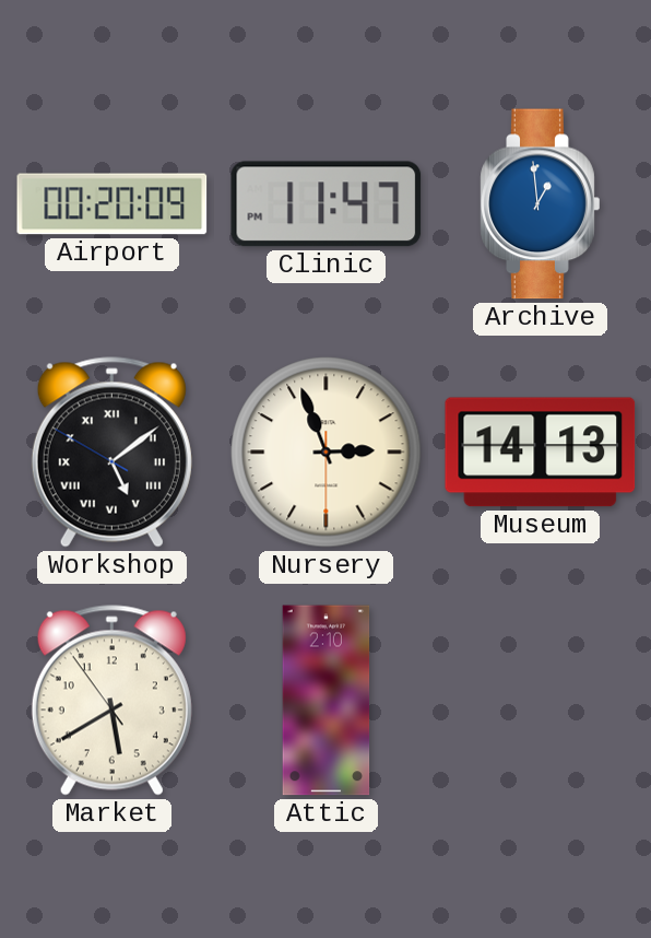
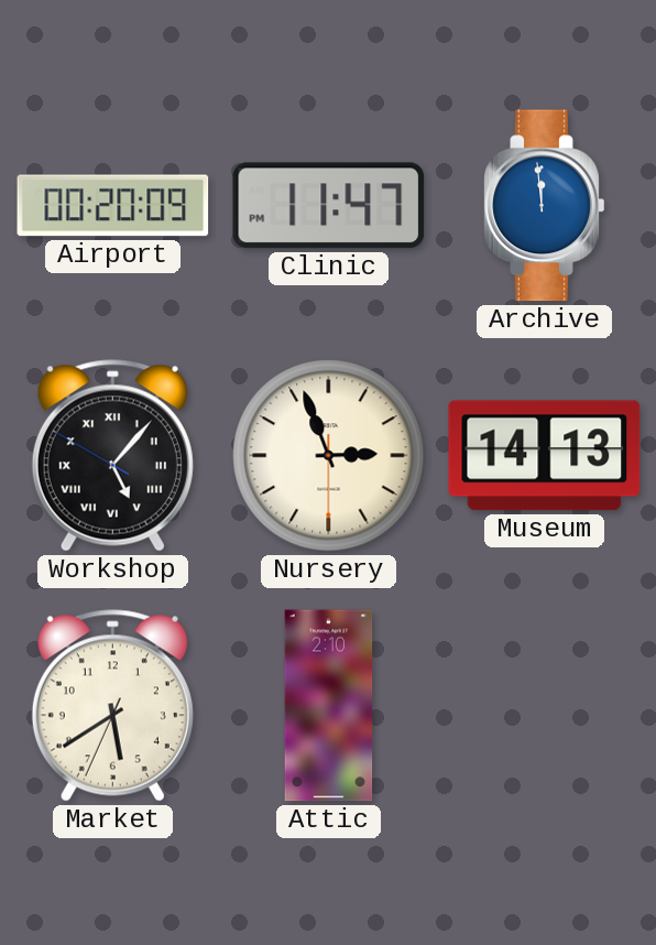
Archive: 12:59 -> 11:59
Workshop: 5:08 -> 5:06
Market: 5:39:54 -> 5:39:34
